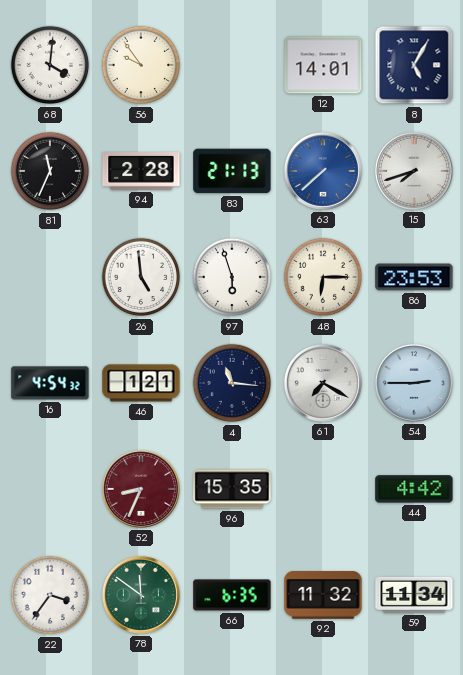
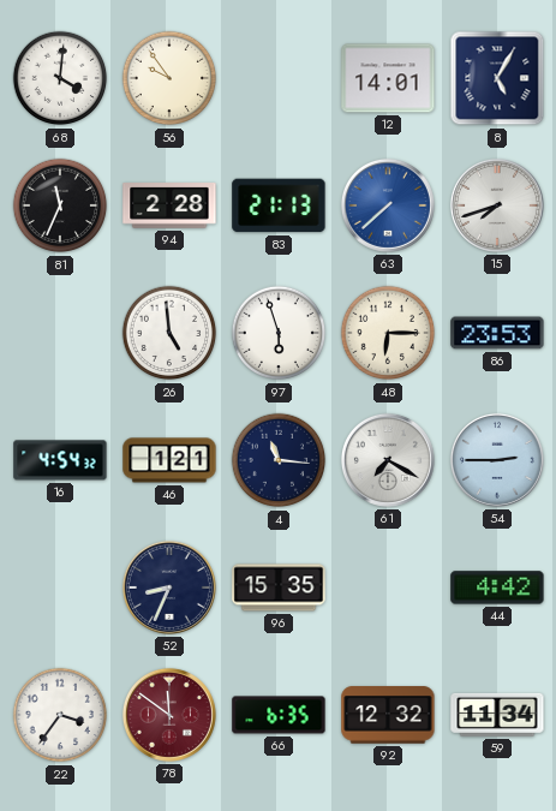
52 dial: burgundy -> navy
78 dial: green -> burgundy
92: 11:32 -> 12:32
